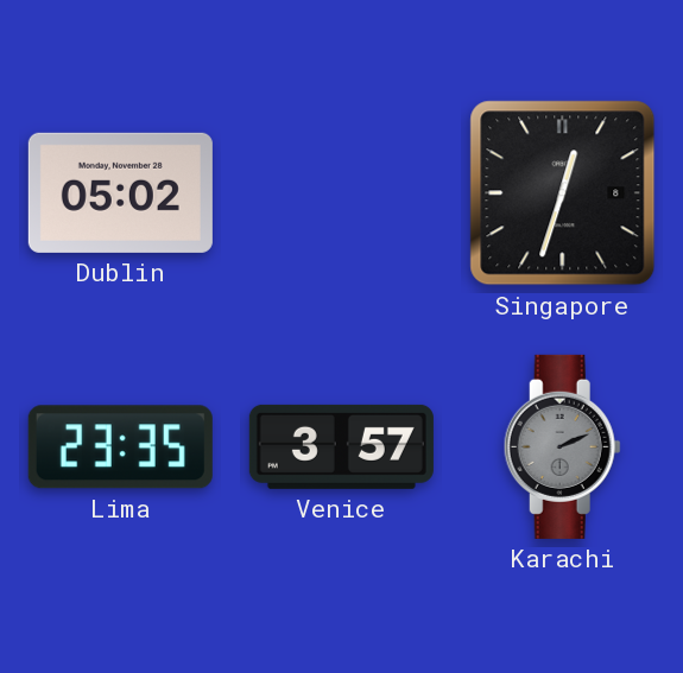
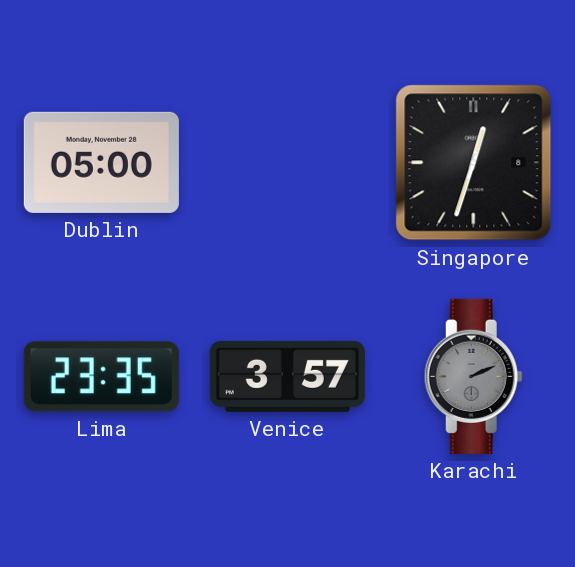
Dublin: 05:02 -> 05:00
